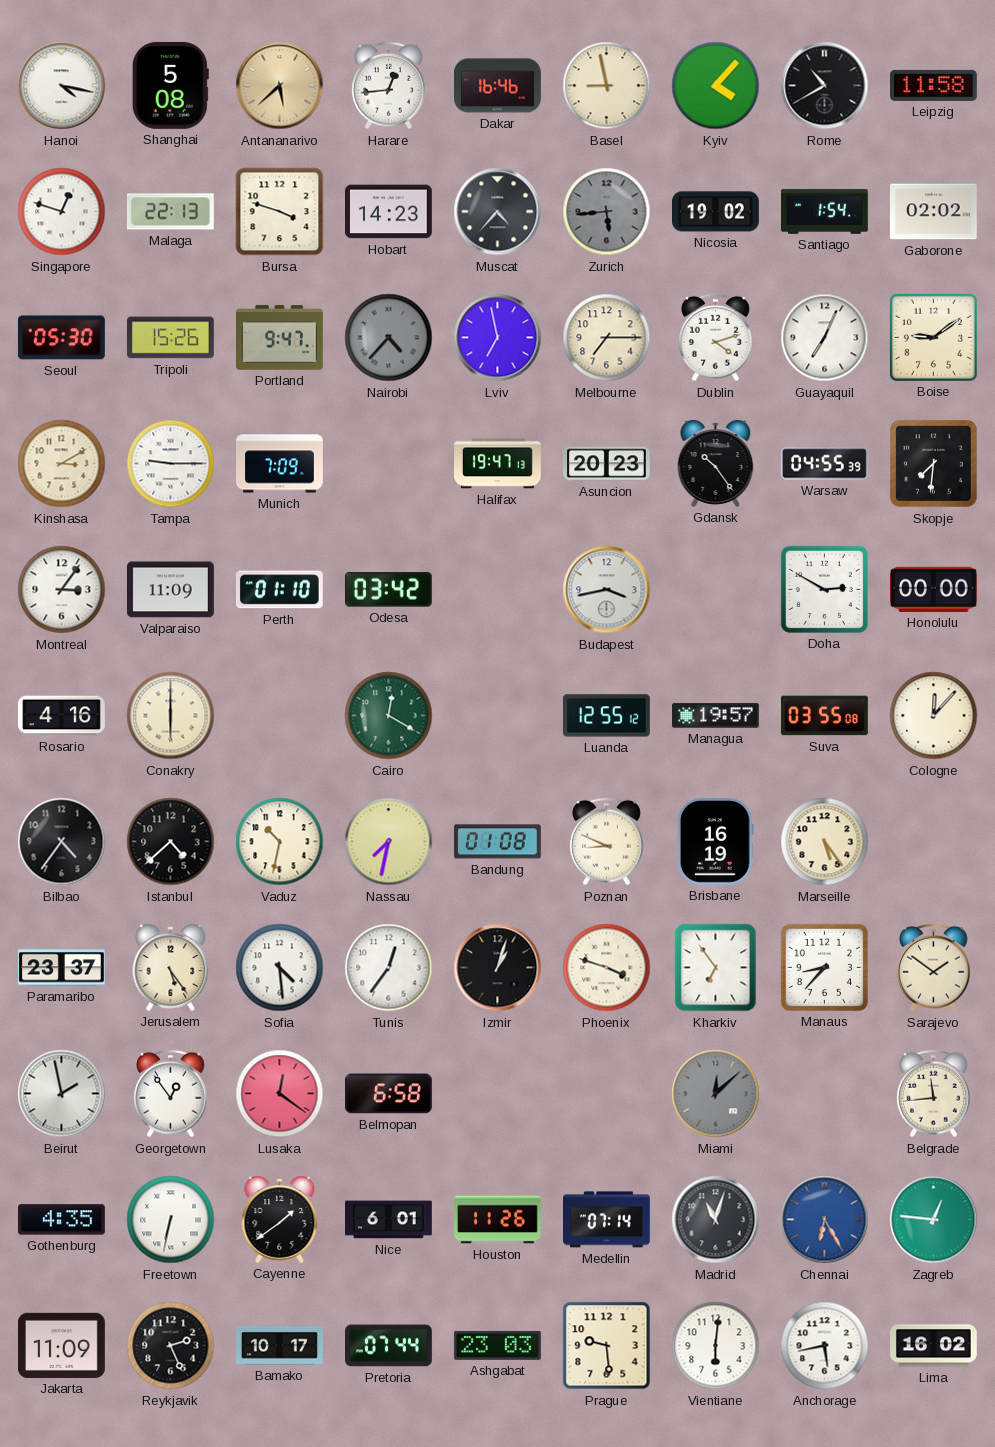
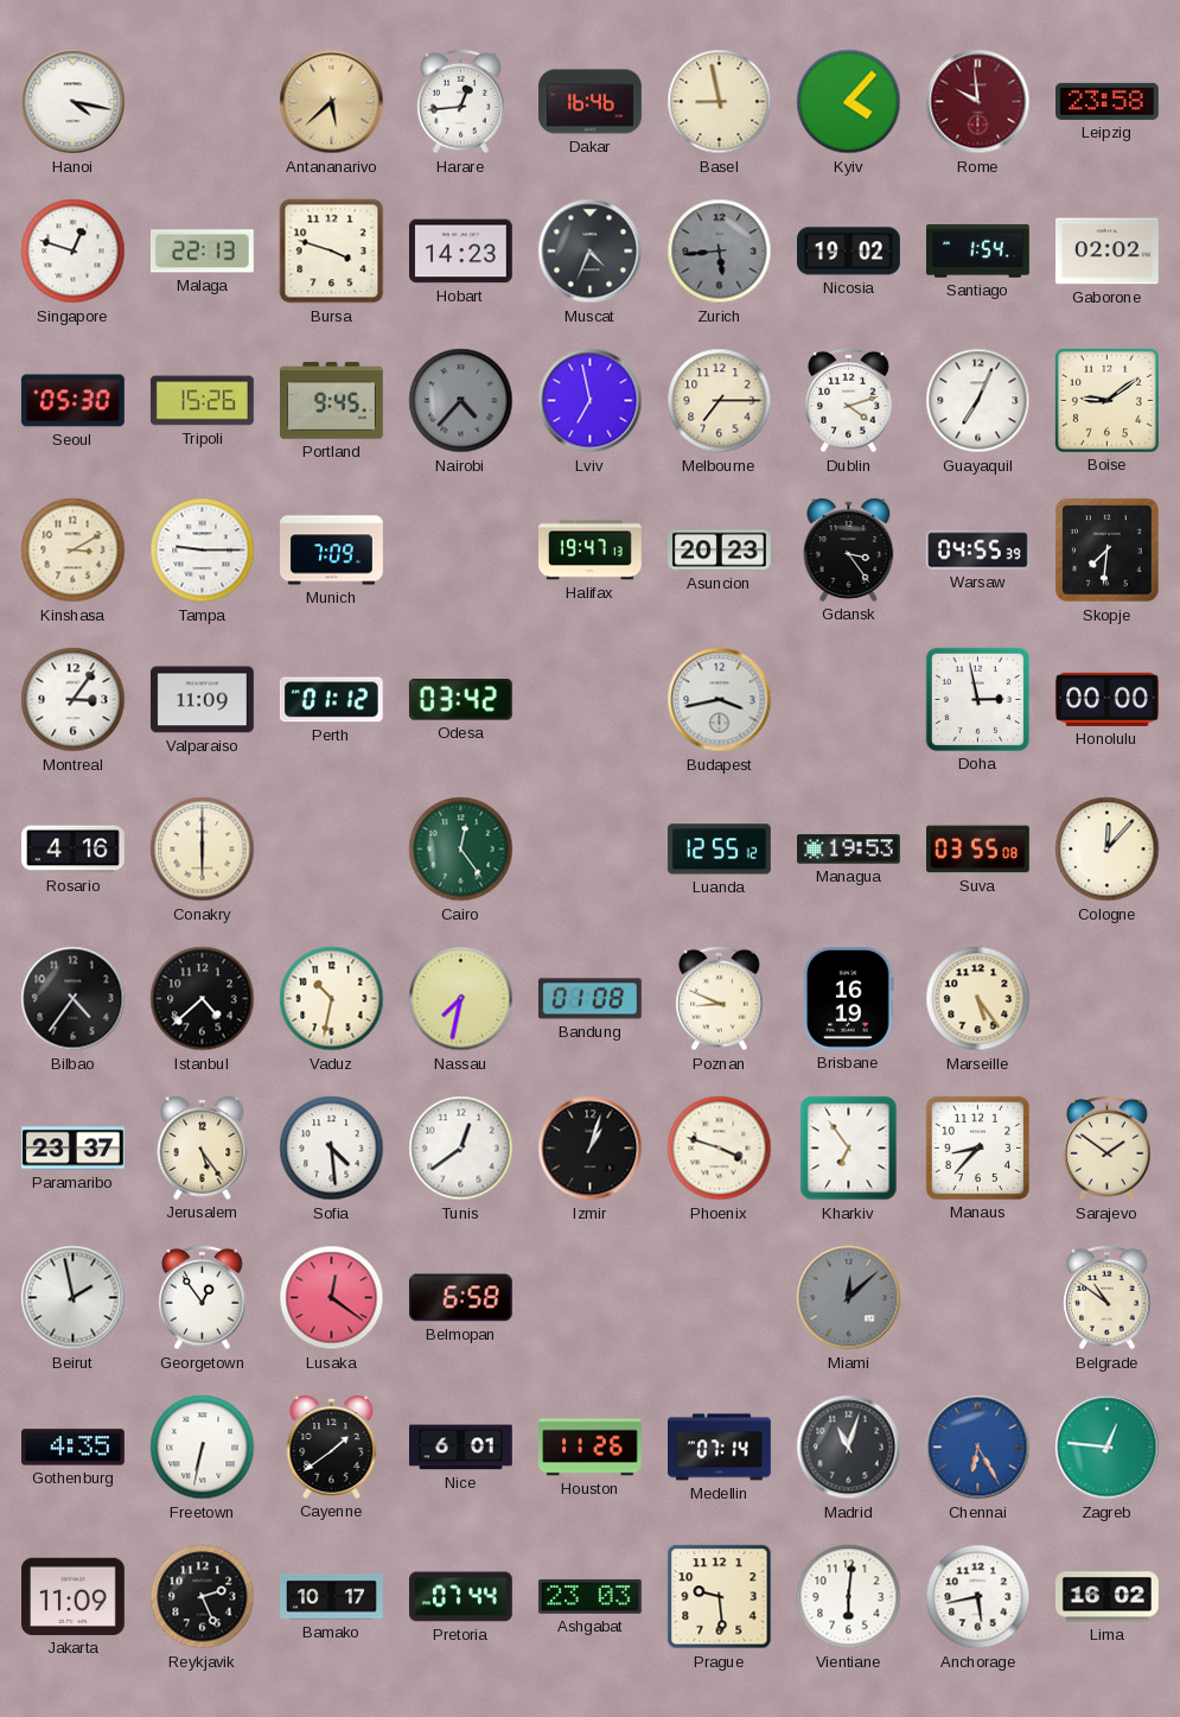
Shanghai: 5:08 -> none
Rome: 10:40 -> 9:59
Rome dial: black -> burgundy
Leipzig: 11:58 -> 23:58
Muscat: 4:37 -> 4:34
Portland: 9:47 -> 9:45
Gdansk: 10:24 -> 3:24
Perth: 01:10 -> 01:12
Doha: 2:50 -> 2:58
Cairo: 12:20 -> 12:24
Managua: 19:57 -> 19:53
Tunis: 12:36 -> 12:39
Belgrade: 11:44 -> 10:51
